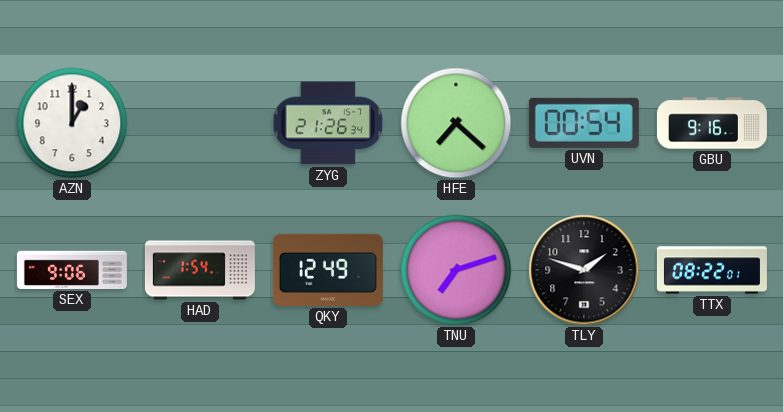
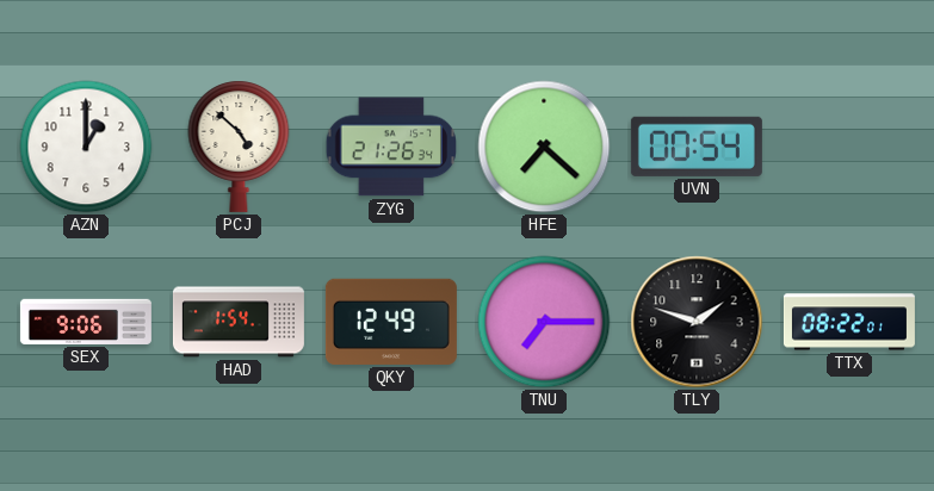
PCJ: none -> 4:52
GBU: 9:16 -> none
TNU: 7:12 -> 7:15
